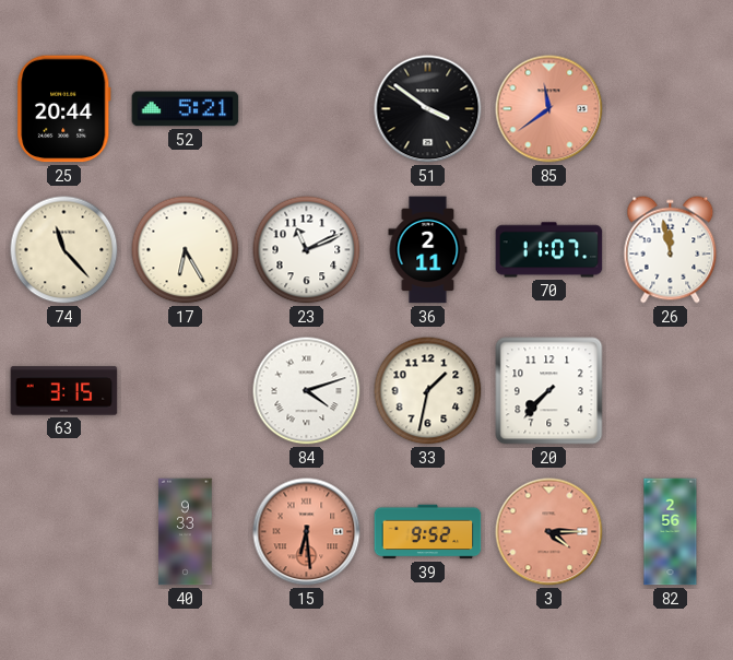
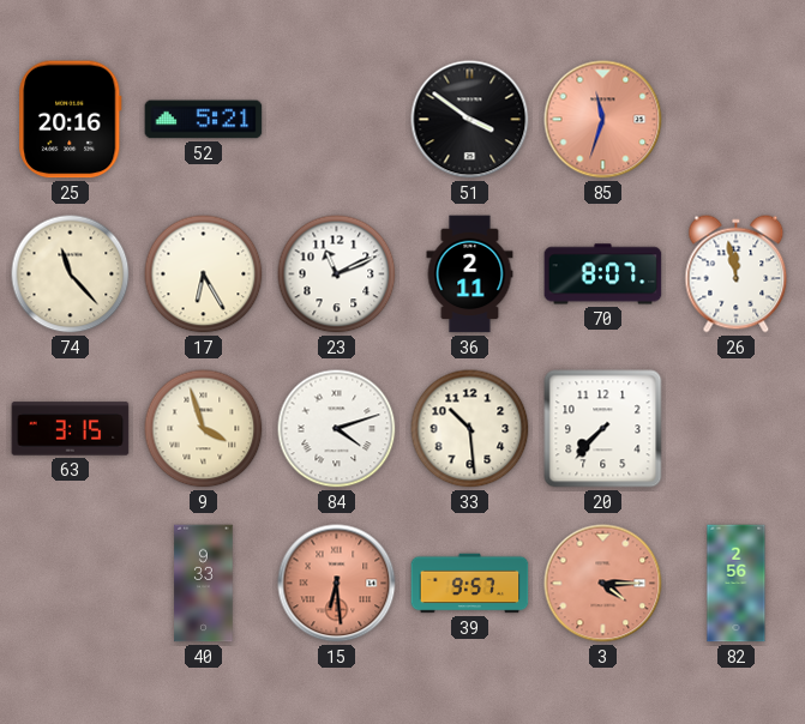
25: 20:44 -> 20:16
85: 11:39 -> 11:33
70: 11:07 -> 8:07
9: none -> 3:57
33: 1:32 -> 10:29
39: 9:52 -> 9:57
